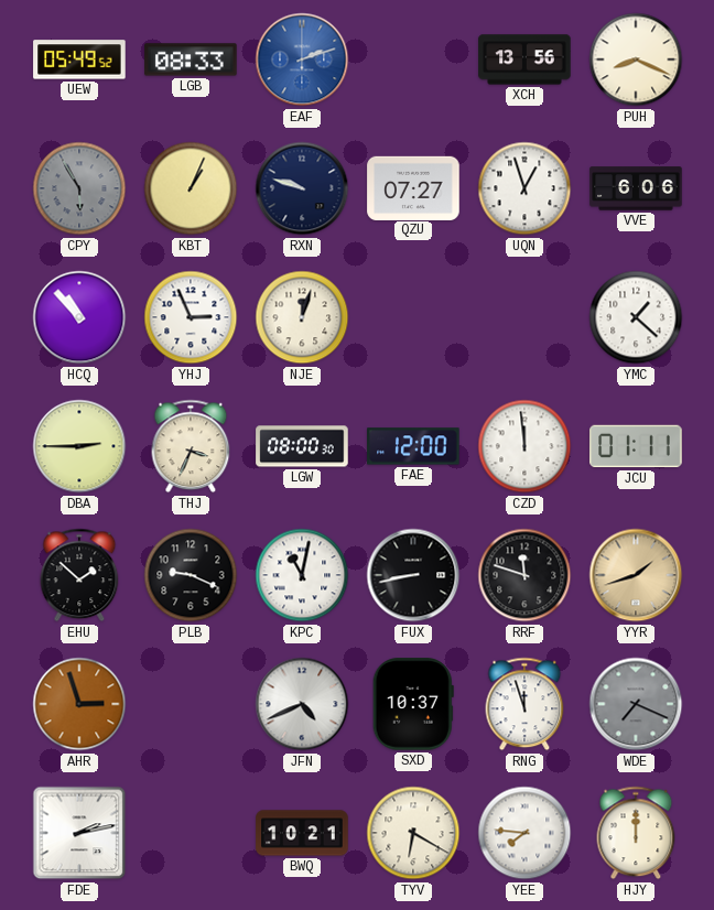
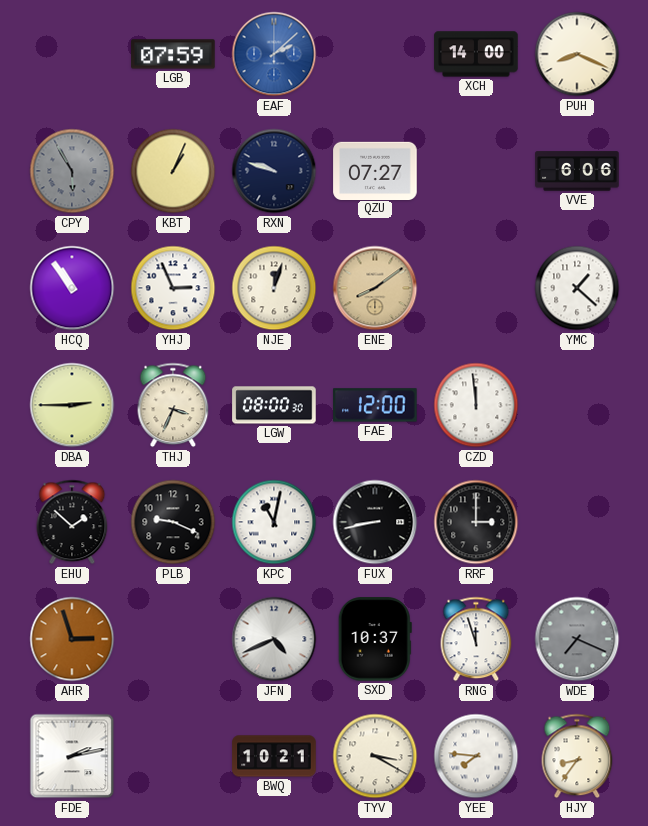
UEW: 05:49 -> none
LGB: 08:33 -> 07:59
EAF: 2:12 -> 2:08
XCH: 13:56 -> 14:00
UQN: 12:57 -> none
HCQ: 10:53 -> 10:54
ENE: none -> 8:09
JCU: 01:11 -> none
RRF: 11:48 -> 3:00
YYR: 1:42 -> none
TYV: 6:20 -> 3:20
HJY: 12:00 -> 8:36
